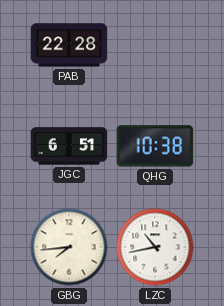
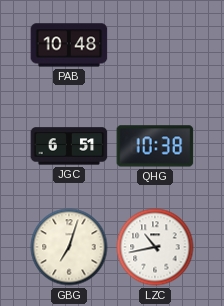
PAB: 22:28 -> 10:48
GBG: 7:44 -> 7:03
